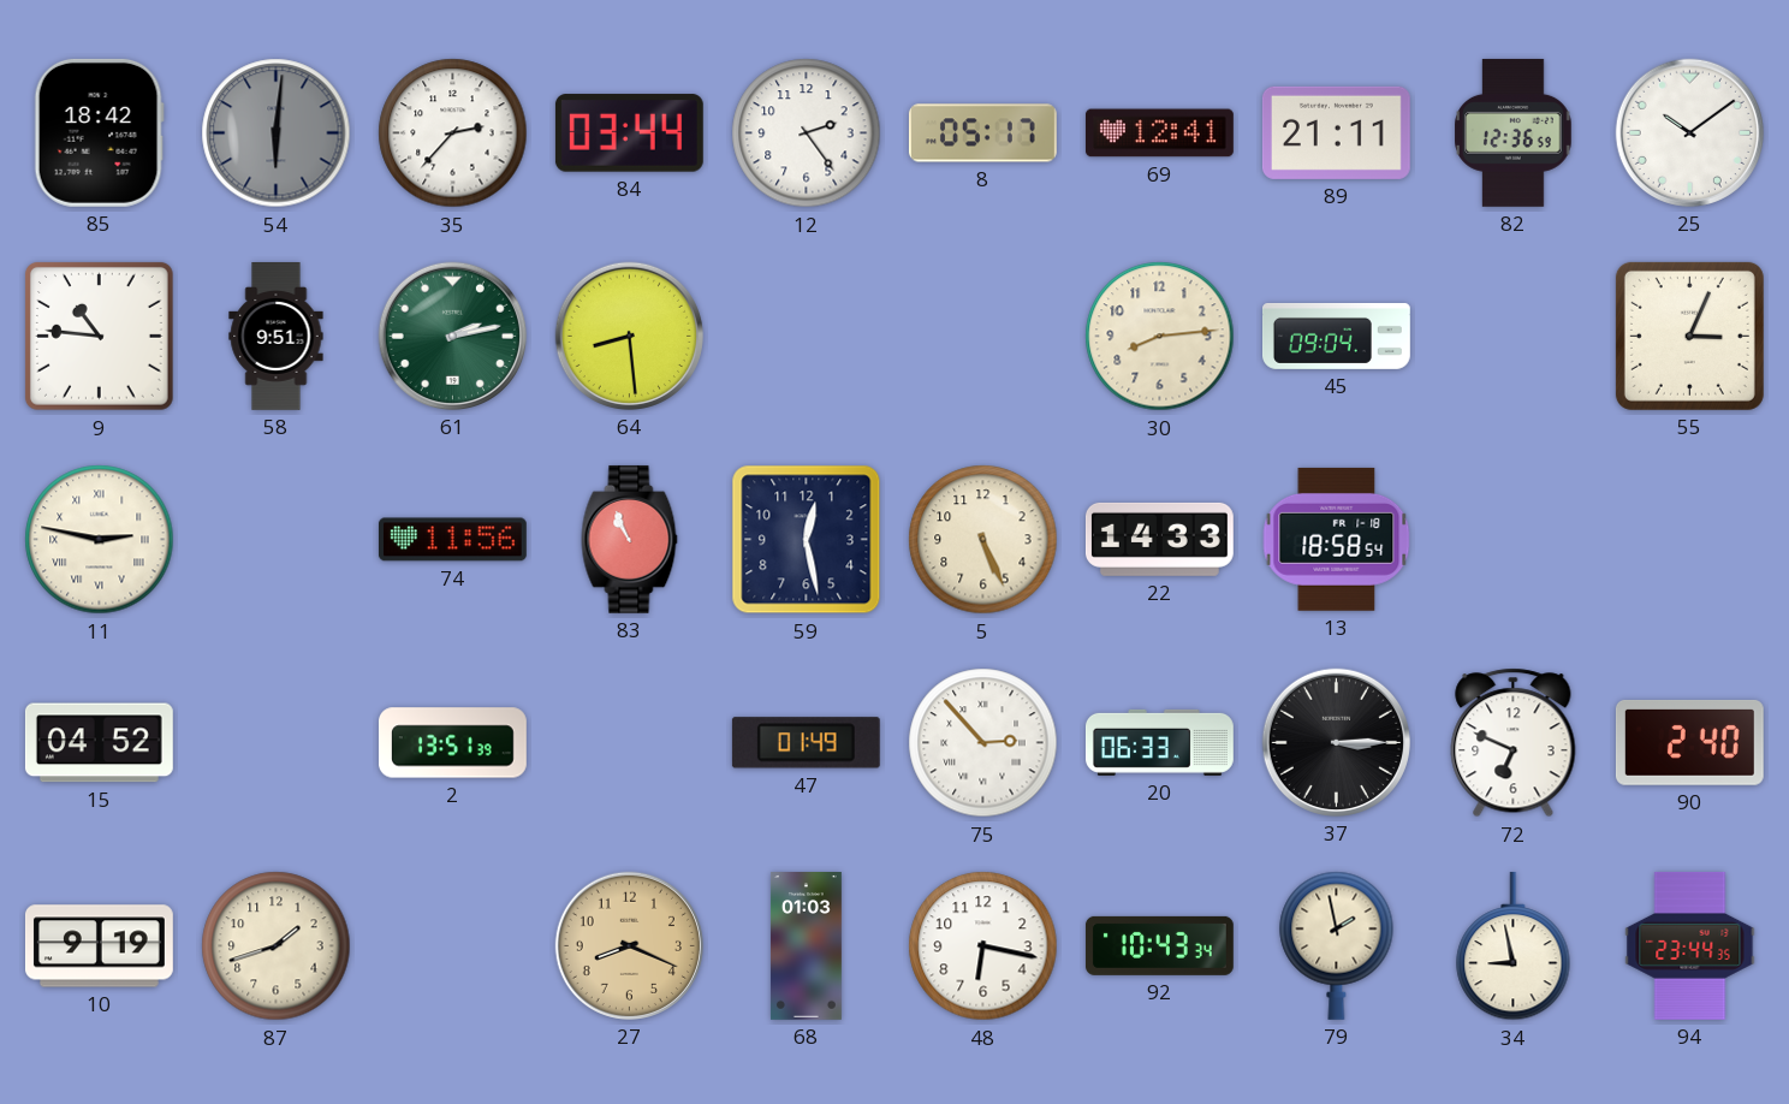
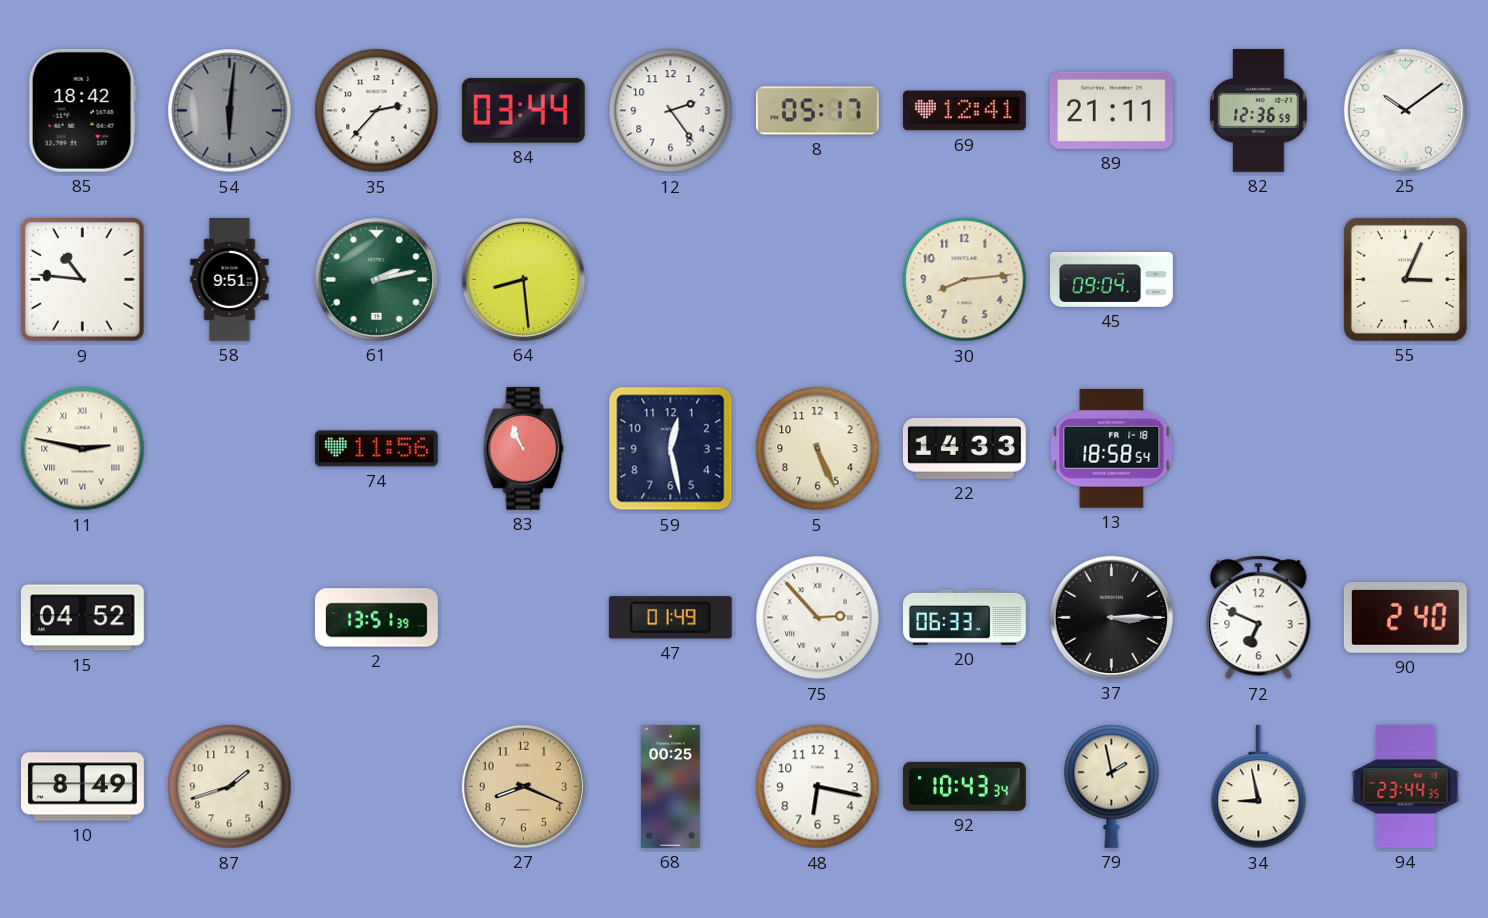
10: 9:19 -> 8:49
68: 01:03 -> 00:25
